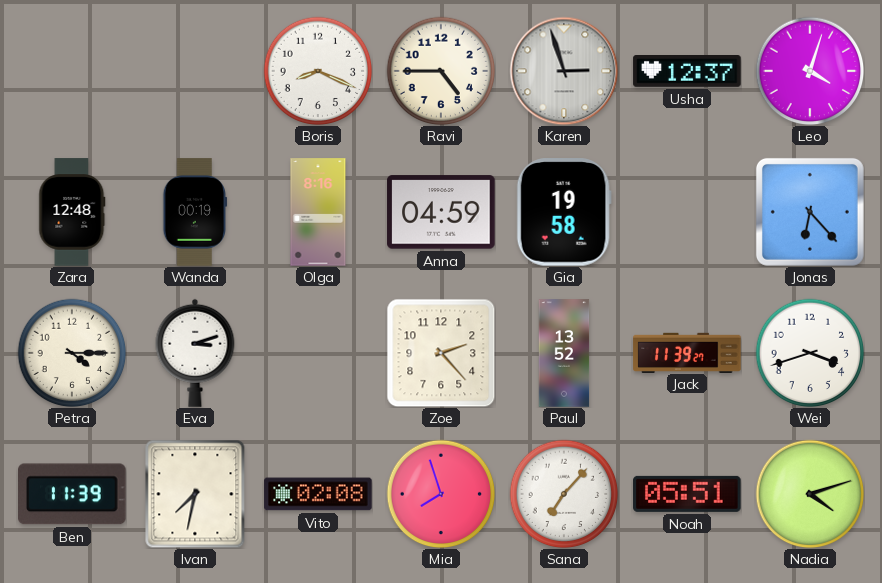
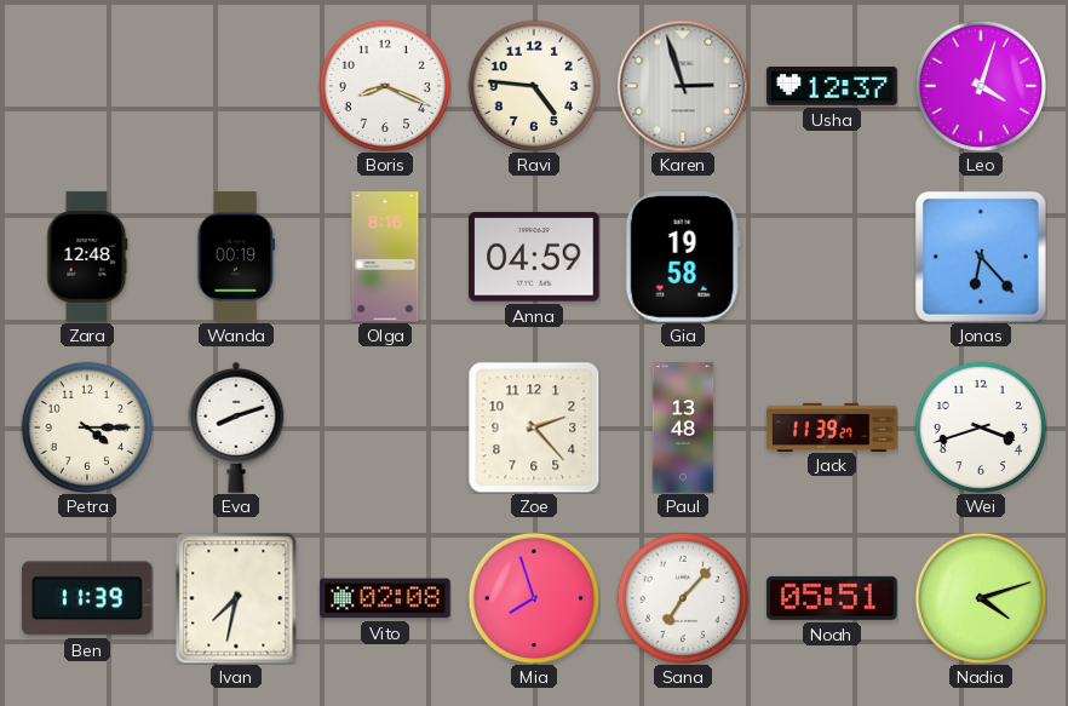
Ravi: 4:45 -> 4:46
Eva: 3:12 -> 8:12
Paul: 13:52 -> 13:48
